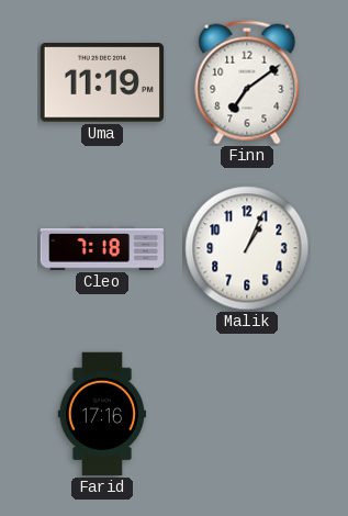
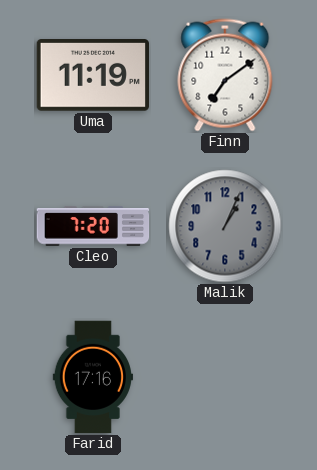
Cleo: 7:18 -> 7:20
Malik dial: white -> grey
